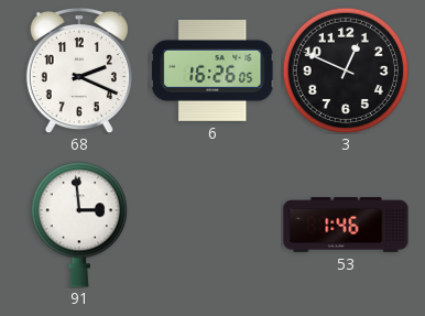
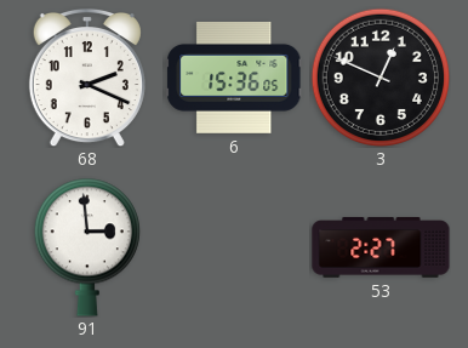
6: 16:26 -> 15:36
53: 1:46 -> 2:27
